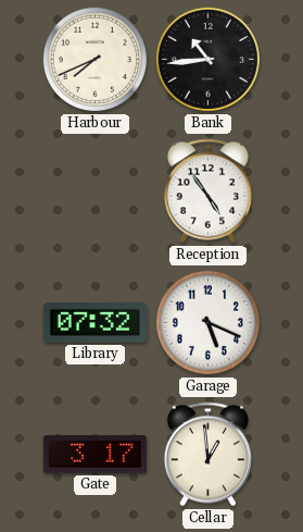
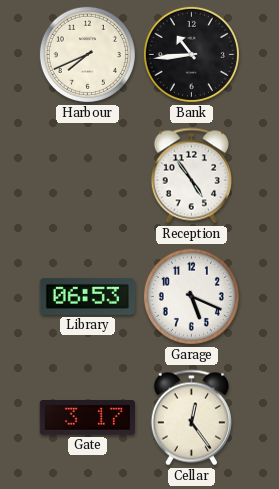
Library: 07:32 -> 06:53
Cellar: 12:59 -> 12:24
